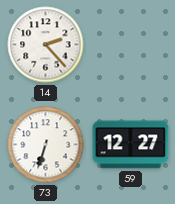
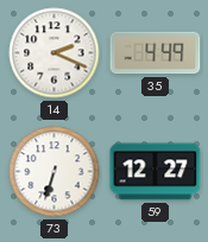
14: 2:23 -> 2:19
35: none -> 4:49
